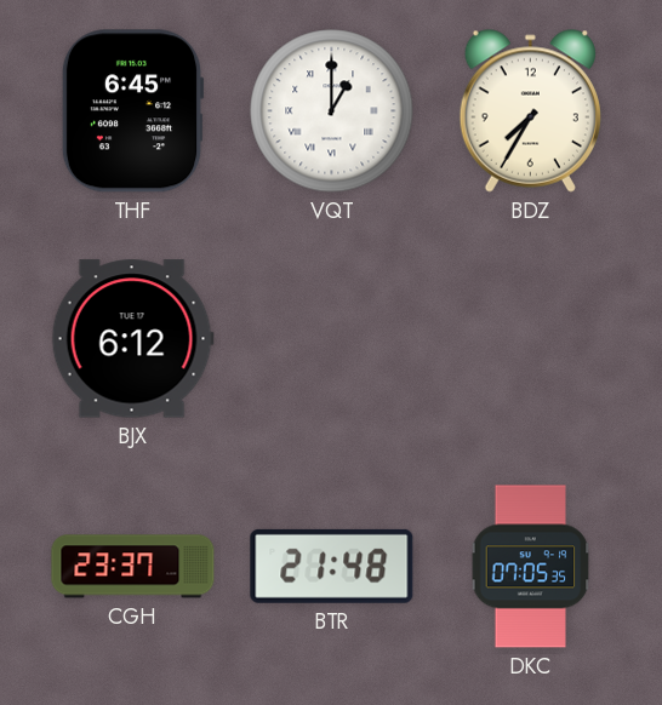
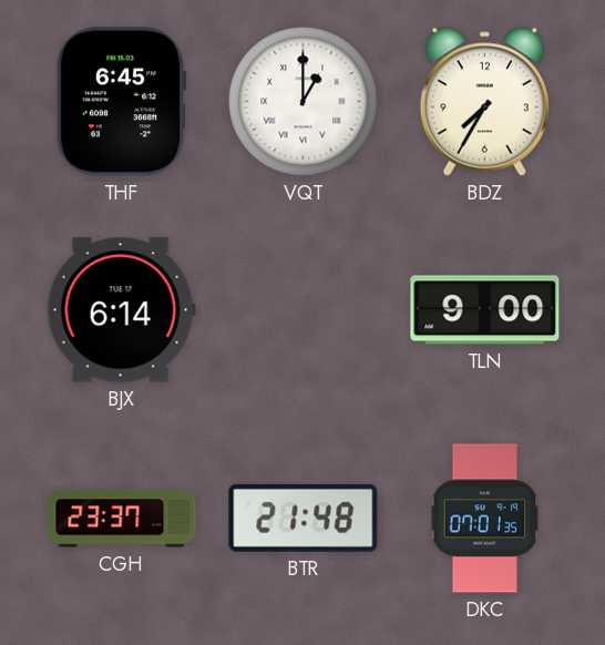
BJX: 6:12 -> 6:14
TLN: none -> 9:00
DKC: 07:05 -> 07:01
